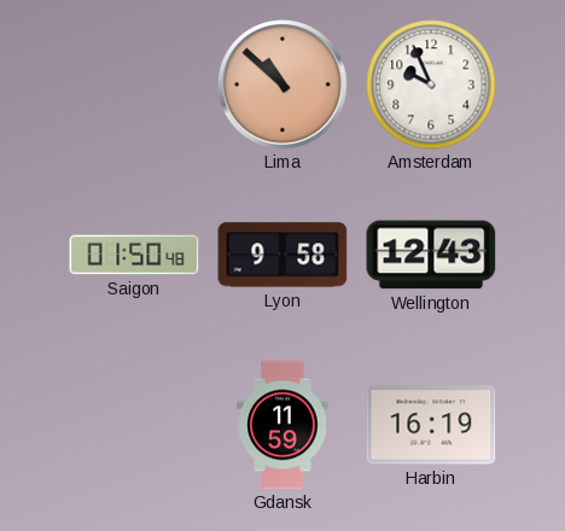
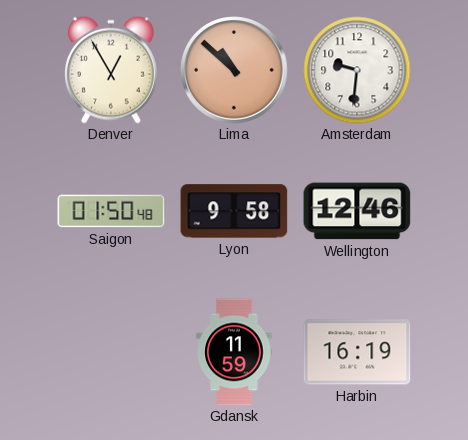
Denver: none -> 12:55
Amsterdam: 9:56 -> 9:31
Wellington: 12:43 -> 12:46
